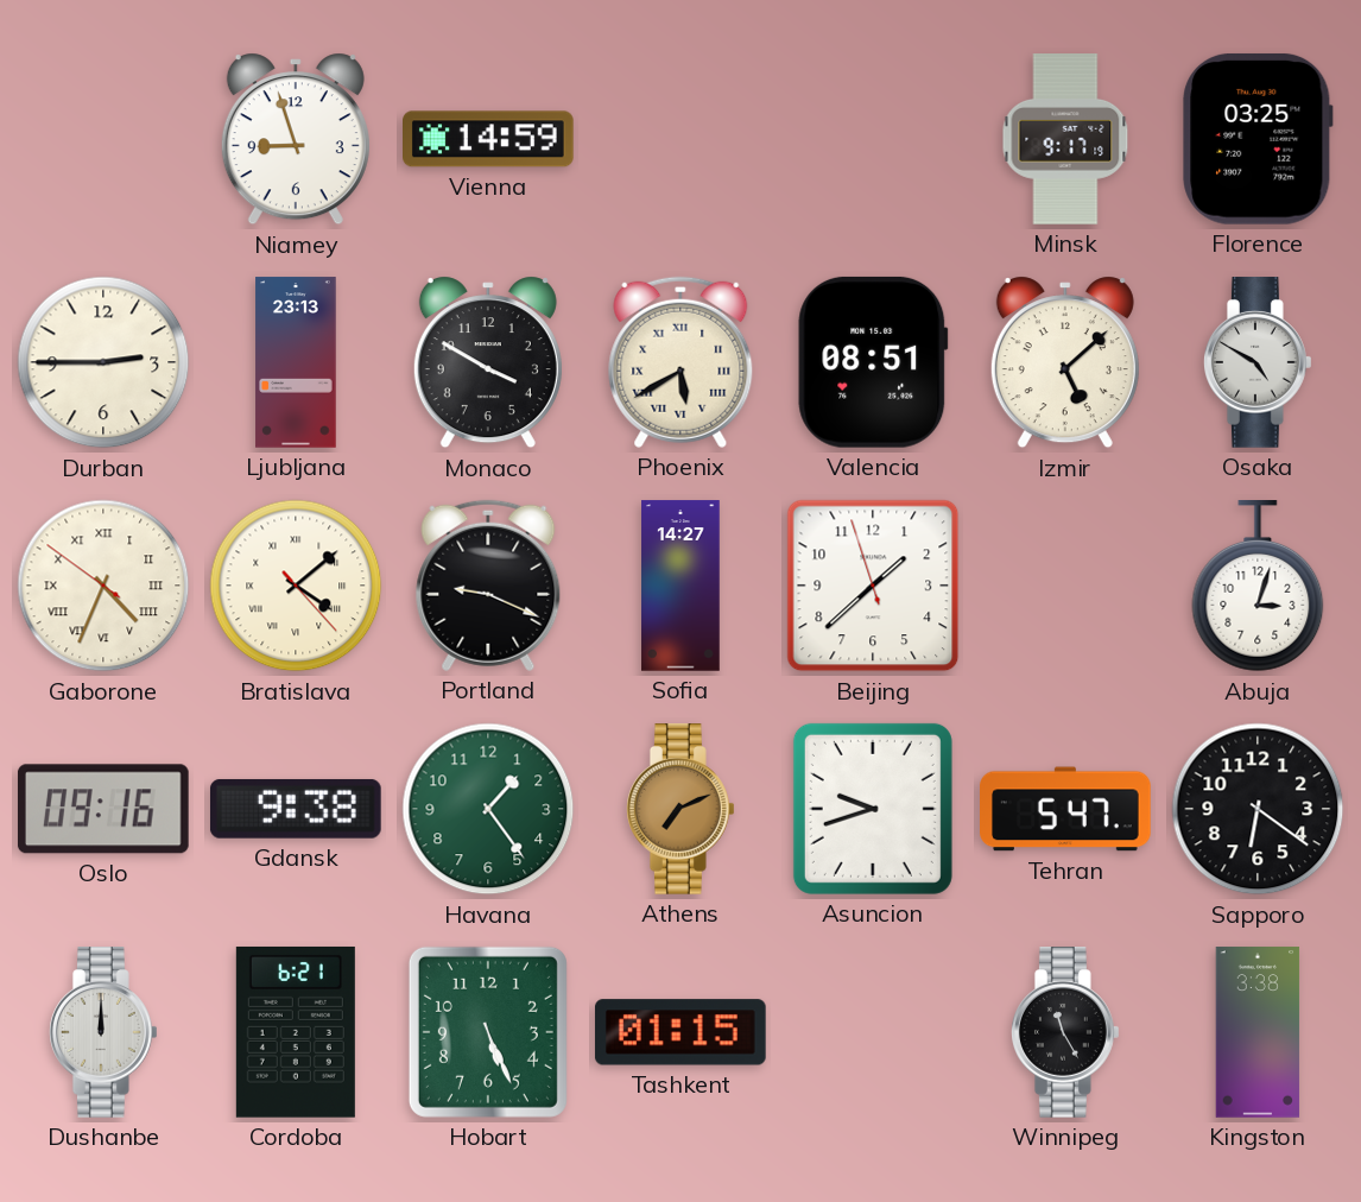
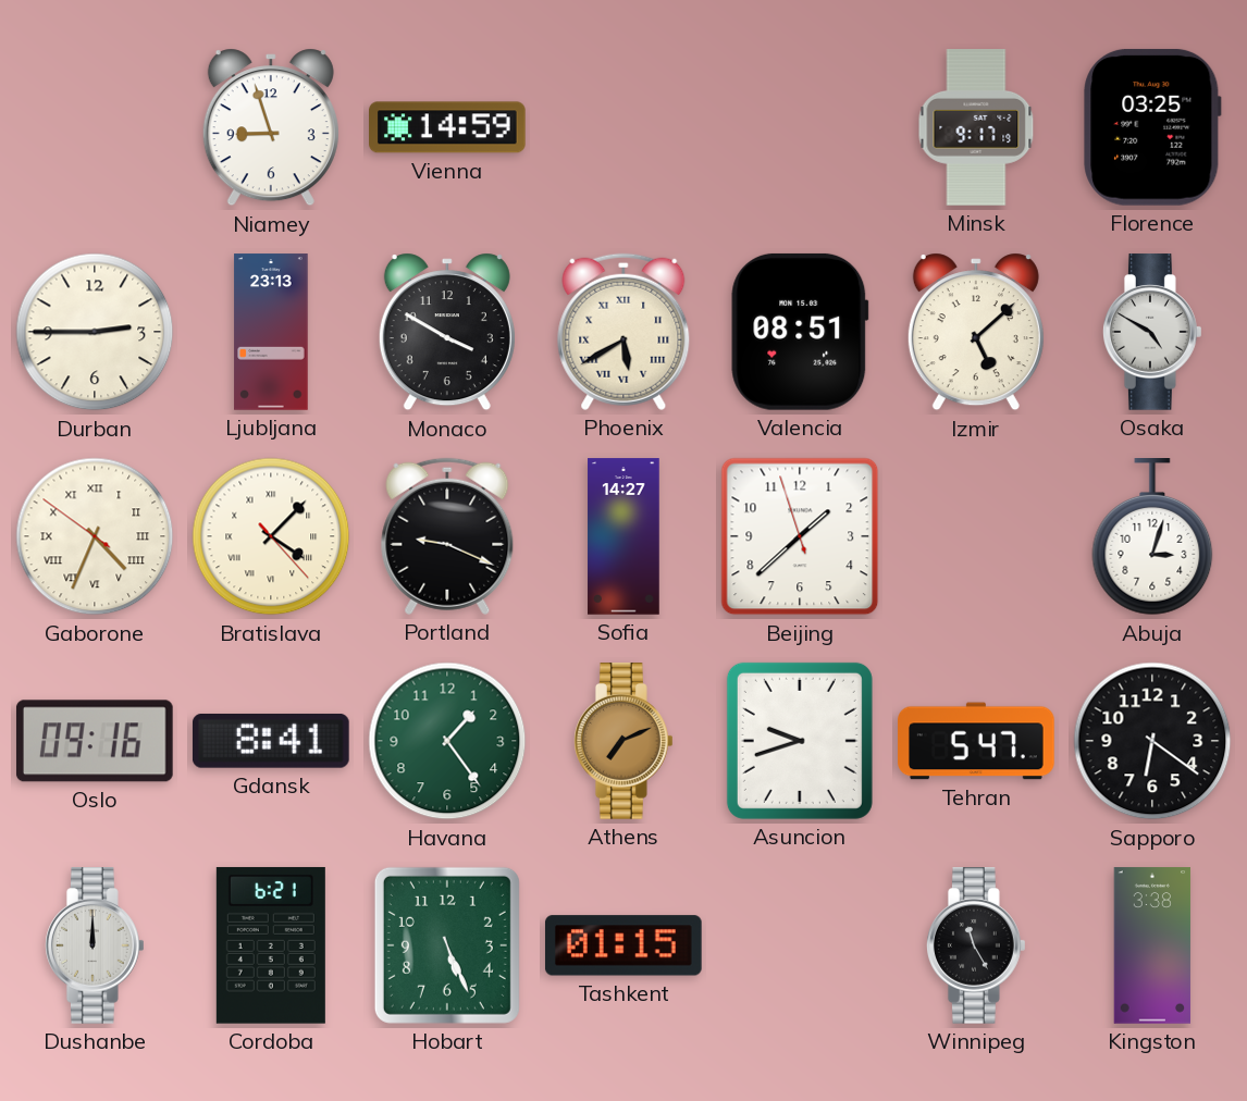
Bratislava: 4:08 -> 4:07
Gdansk: 9:38 -> 8:41
